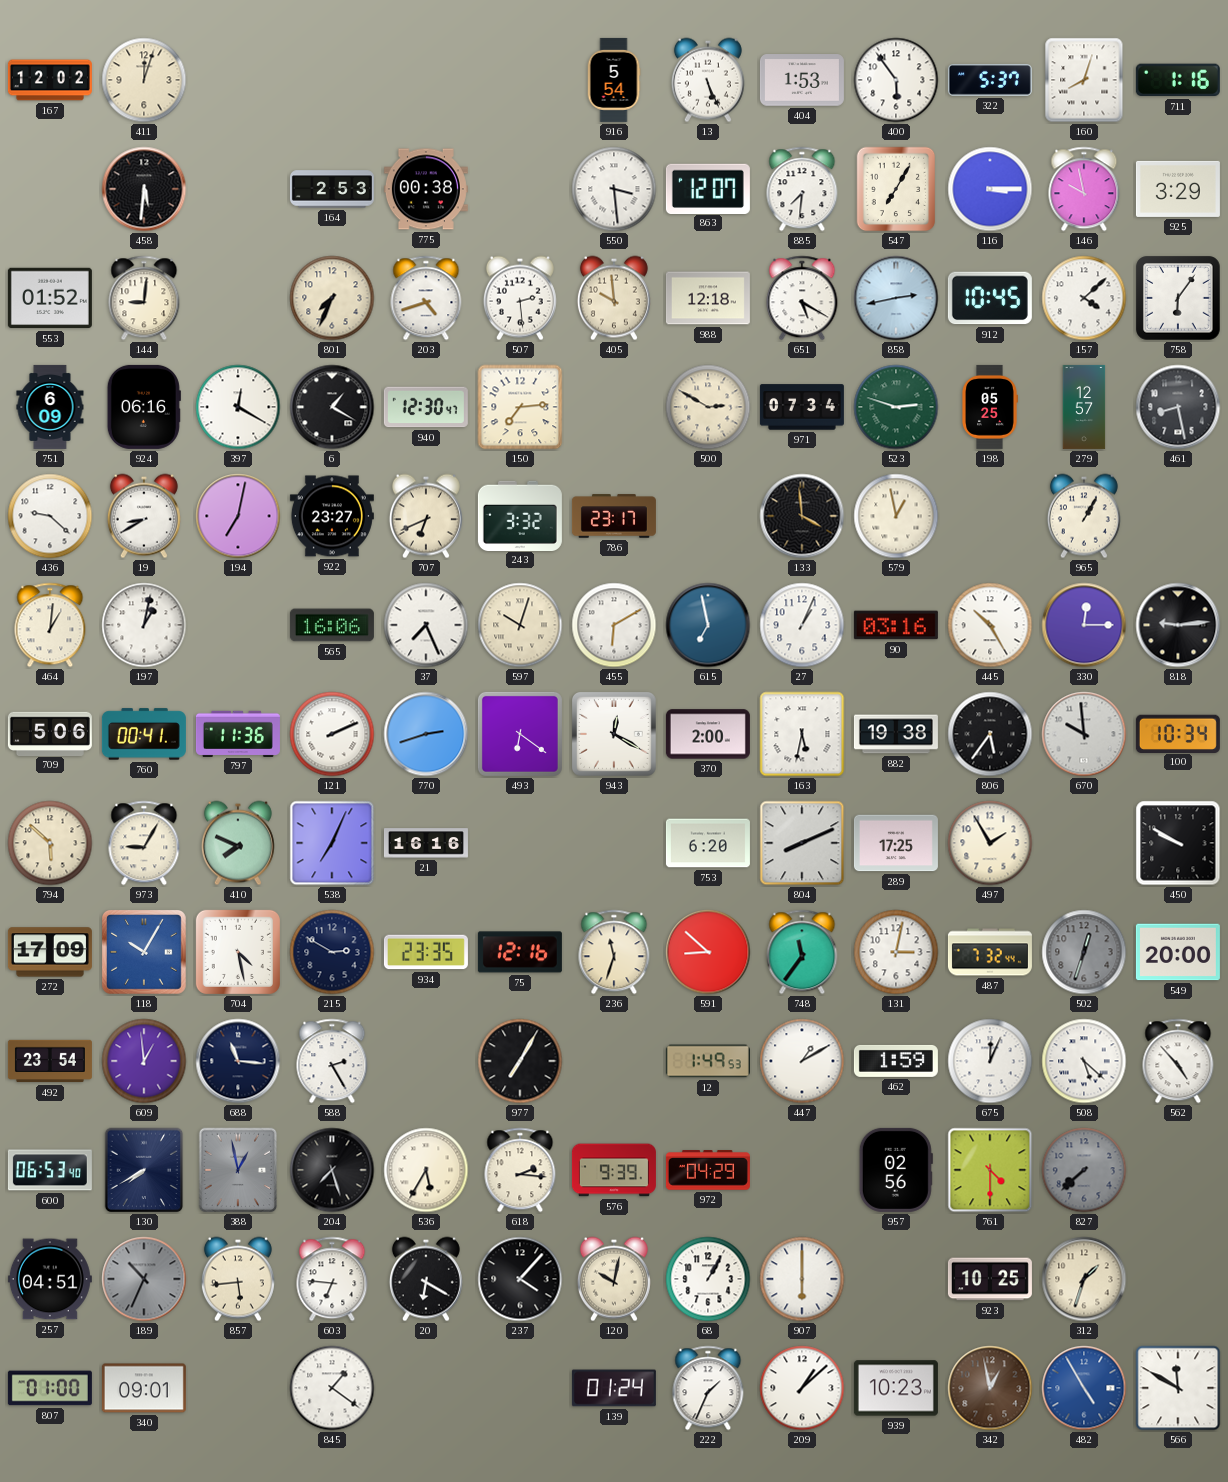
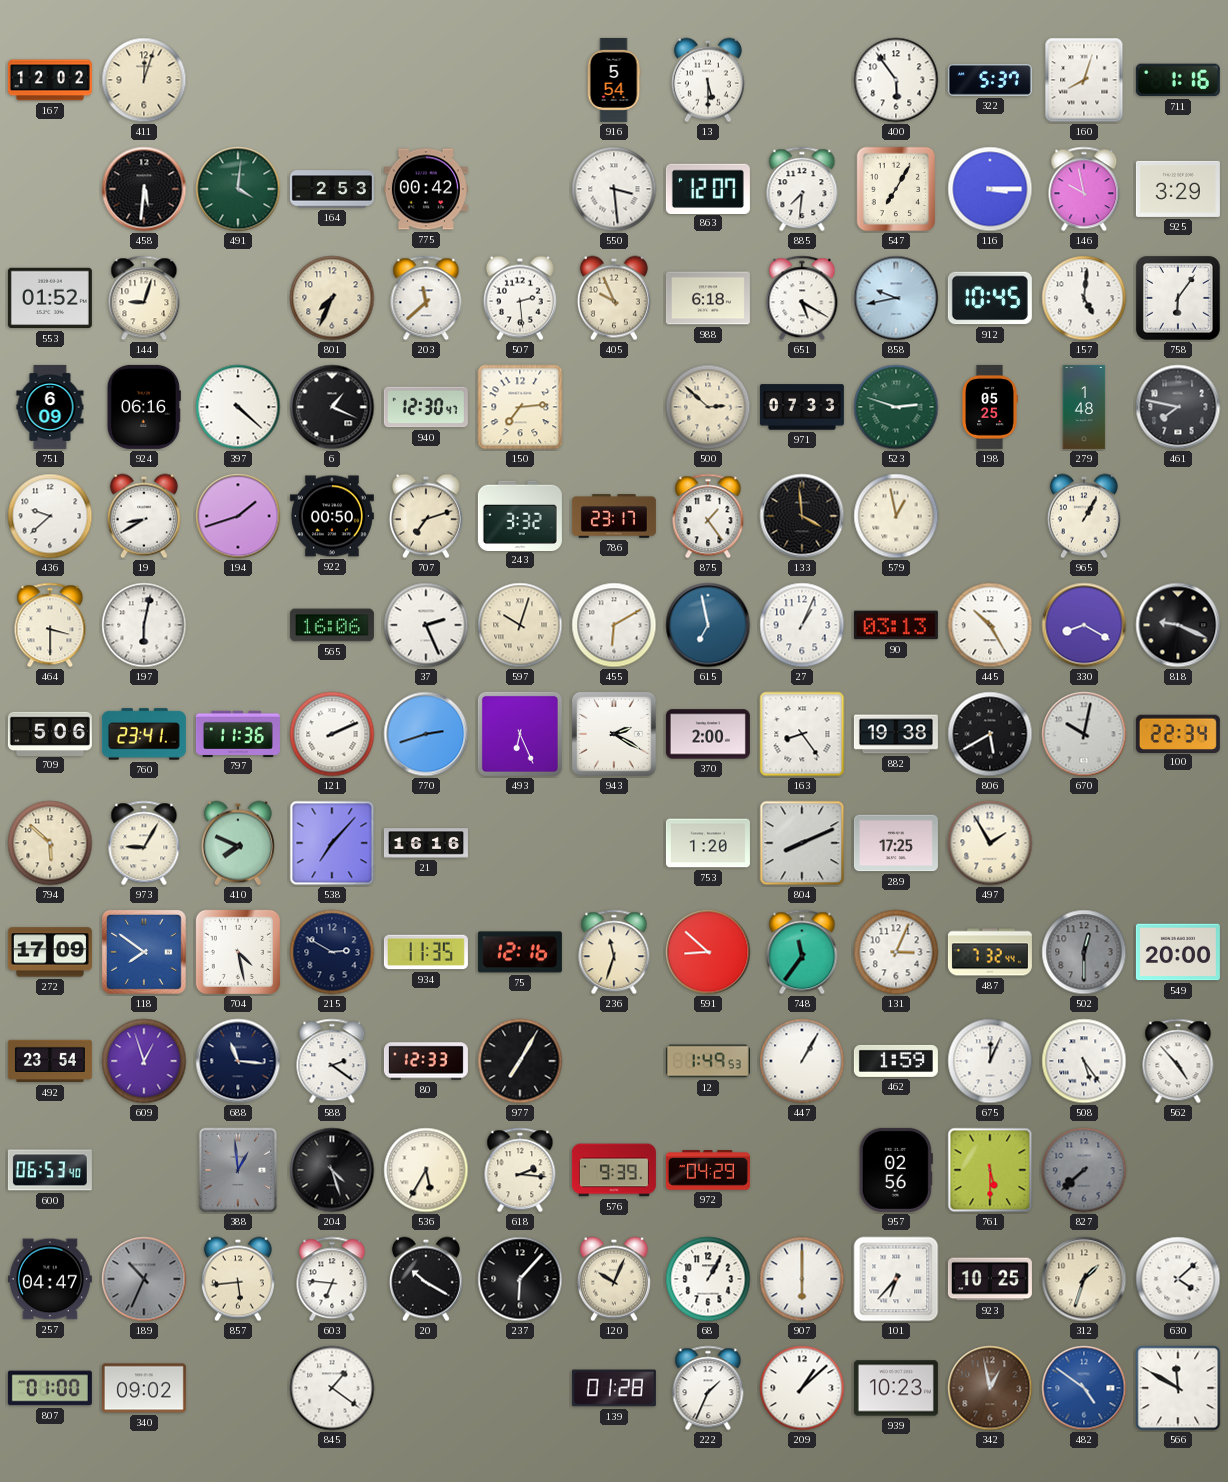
13: 5:26 -> 5:30
404: 1:53 -> none
491: none -> 4:01
775: 00:38 -> 00:42
144: 9:01 -> 9:03
203: 4:42 -> 11:38
405: 9:59 -> 9:56
988: 12:18 -> 6:18
858: 2:43 -> 9:43
157: 4:08 -> 5:01
397: 12:20 -> 4:22
6: 1:20 -> 1:19
500: 2:50 -> 2:52
971: 07:34 -> 07:33
279: 12:57 -> 1:48
461: 8:28 -> 7:47
436: 9:22 -> 9:38
194: 7:02 -> 1:42
922: 23:27 -> 00:50
707: 6:41 -> 7:12
875: none -> 1:24
464: 1:01 -> 3:30
197: 1:02 -> 6:02
37: 7:26 -> 2:26
90: 03:16 -> 03:13
330: 12:15 -> 8:20
818: 9:14 -> 9:19
760: 00:41 -> 23:41
493: 6:21 -> 6:26
943: 12:20 -> 2:20
163: 5:32 -> 8:24
806: 5:36 -> 5:40
670: 9:59 -> 10:02
100: 10:34 -> 22:34
538: 7:04 -> 7:07
753: 6:20 -> 1:20
450: 9:50 -> none
118: 10:05 -> 7:51
934: 23:35 -> 11:35
131: 3:02 -> 3:04
502: 12:33 -> 12:30
609: 12:59 -> 12:57
588: 2:25 -> 2:21
80: none -> 12:33
447: 1:10 -> 1:05
508: 5:22 -> 5:24
130: 7:40 -> none
388: 12:58 -> 12:59
204: 7:27 -> 4:27
761: 4:30 -> 5:30
257: 04:51 -> 04:47
20: 6:20 -> 10:20
237: 4:07 -> 6:07
120: 10:02 -> 10:04
101: none -> 6:37
630: none -> 4:08
340: 09:01 -> 09:02
139: 01:24 -> 01:28
482: 4:55 -> 4:51
